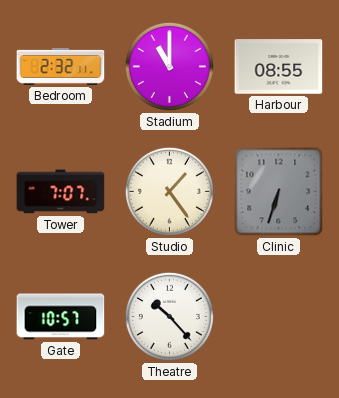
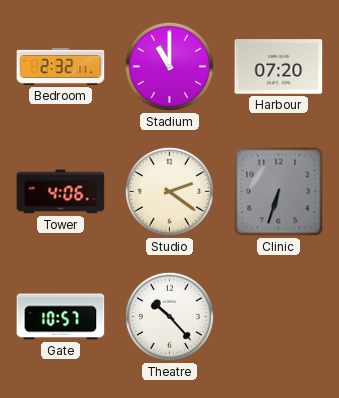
Harbour: 08:55 -> 07:20
Tower: 7:07 -> 4:06
Studio: 1:24 -> 2:21
